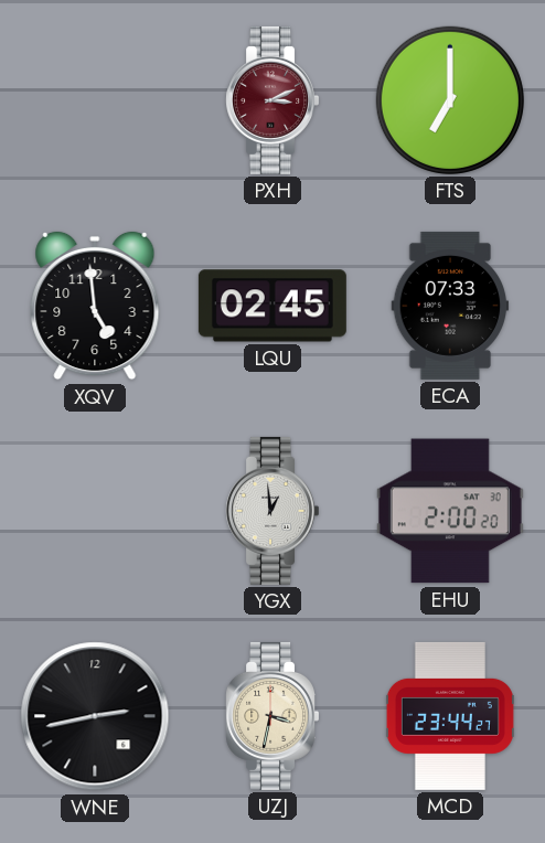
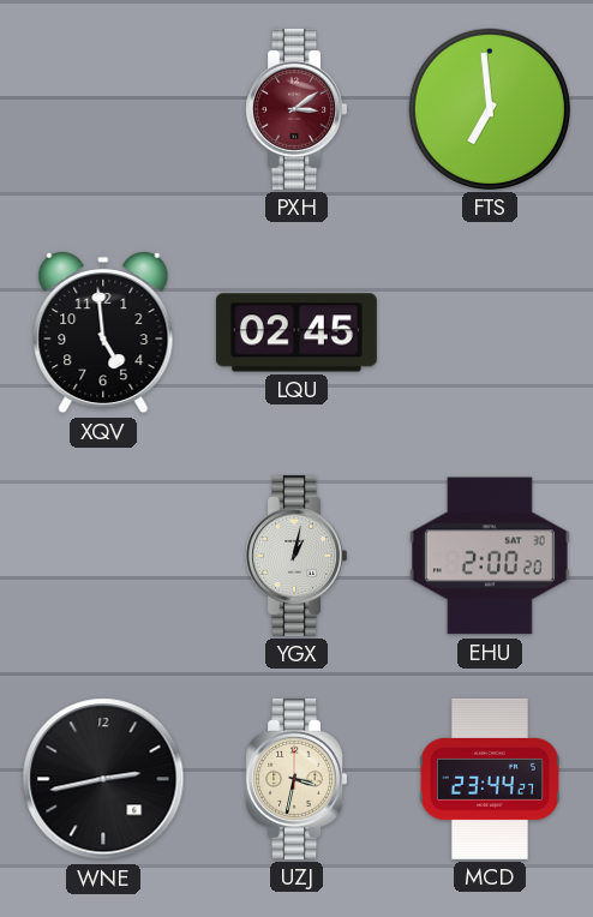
PXH: 3:11 -> 3:09
FTS: 7:00 -> 6:59
ECA: 07:33 -> none
YGX: 12:59 -> 1:02
